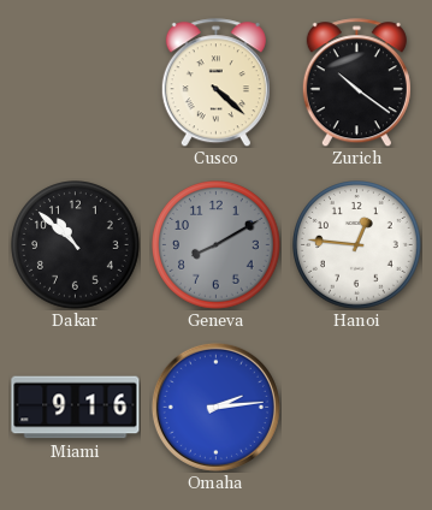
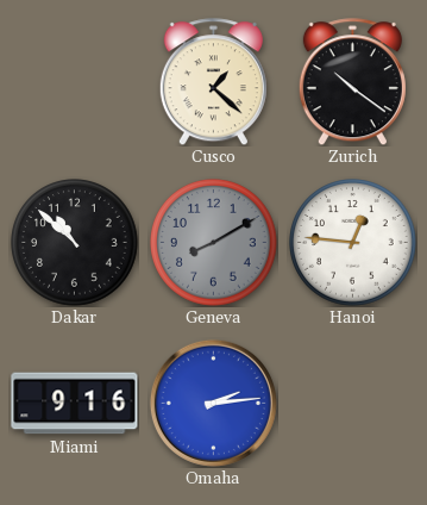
Cusco: 4:22 -> 1:22
